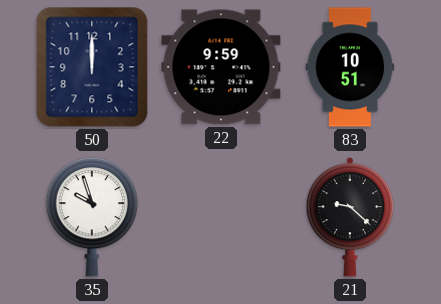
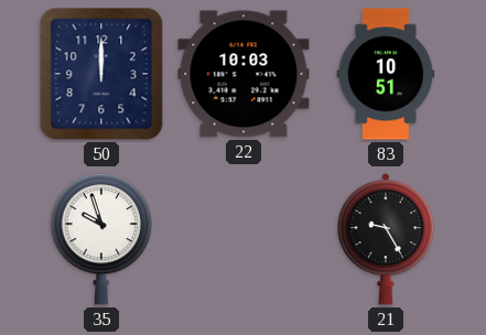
22: 9:59 -> 10:03
21: 9:22 -> 9:25
